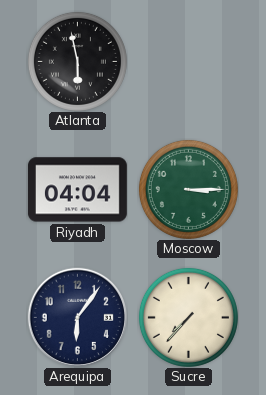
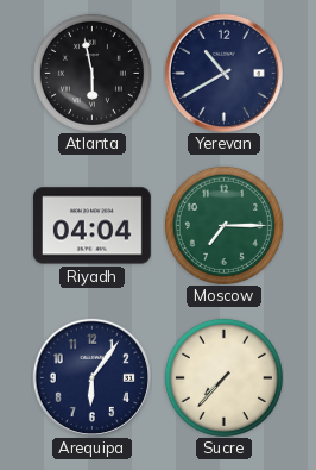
Yerevan: none -> 10:40
Moscow: 3:15 -> 7:15
